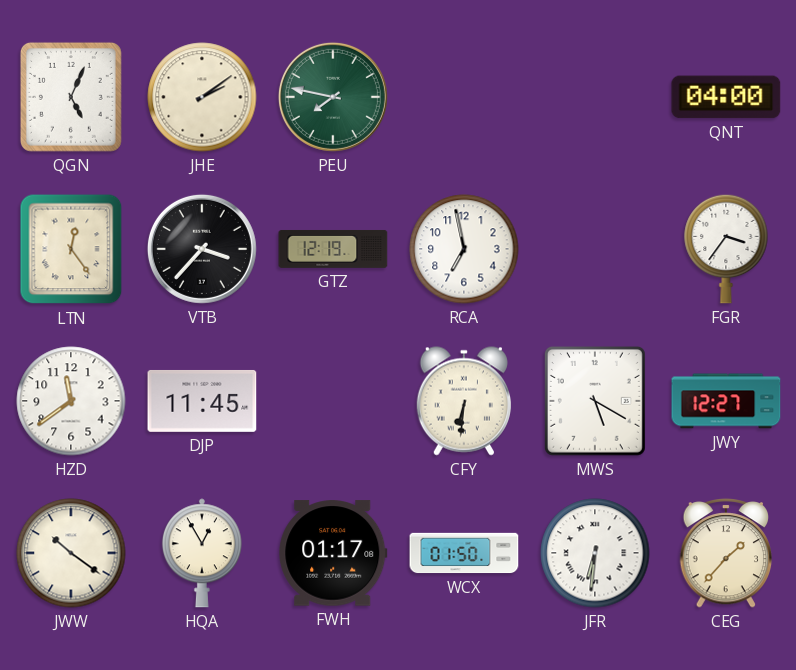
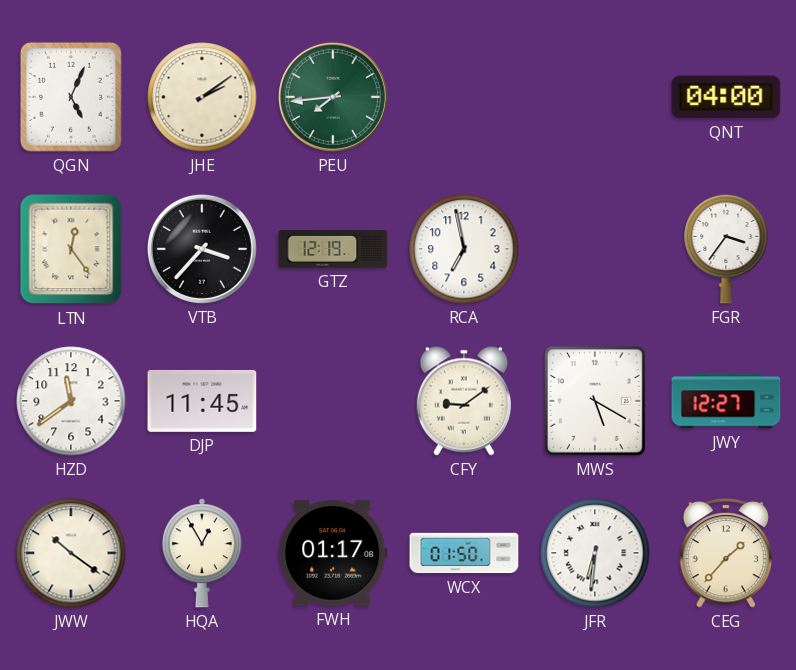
PEU: 7:47 -> 7:44
CFY: 6:31 -> 9:09
